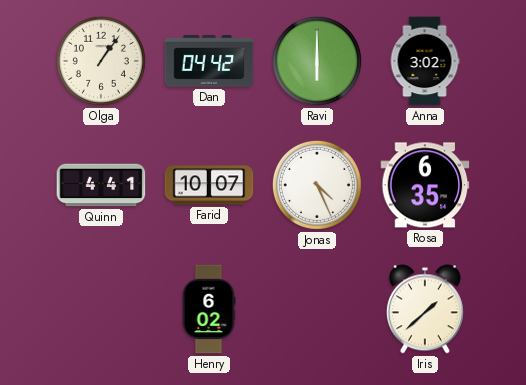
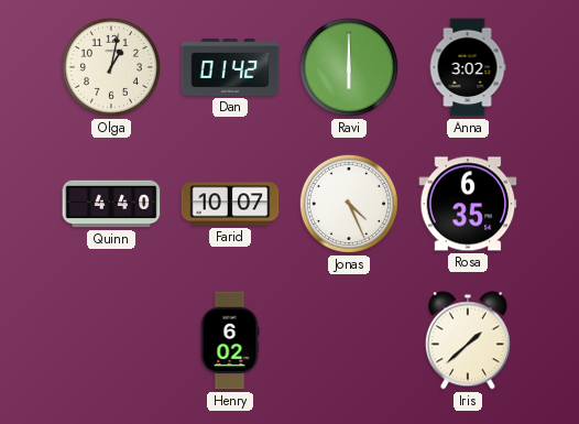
Olga: 1:06 -> 1:02
Dan: 04:42 -> 01:42
Quinn: 4:41 -> 4:40
